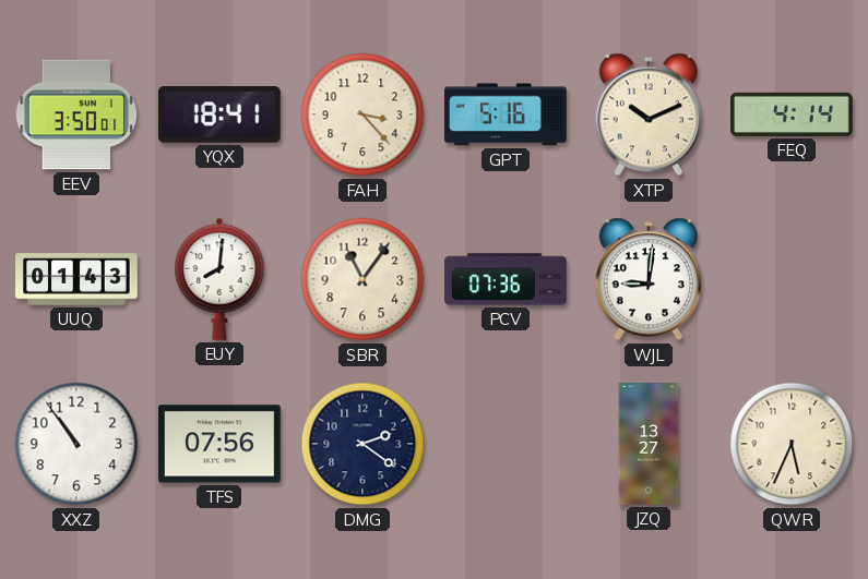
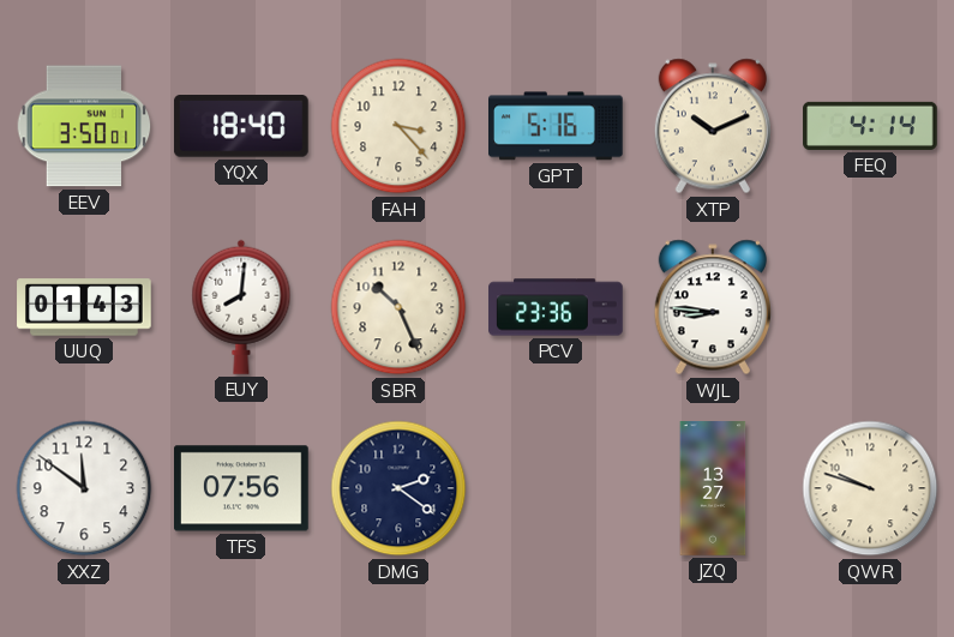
YQX: 18:41 -> 18:40
SBR: 11:06 -> 10:26
PCV: 07:36 -> 23:36
WJL: 9:01 -> 8:46
XXZ: 10:54 -> 11:51
QWR: 5:34 -> 9:48
